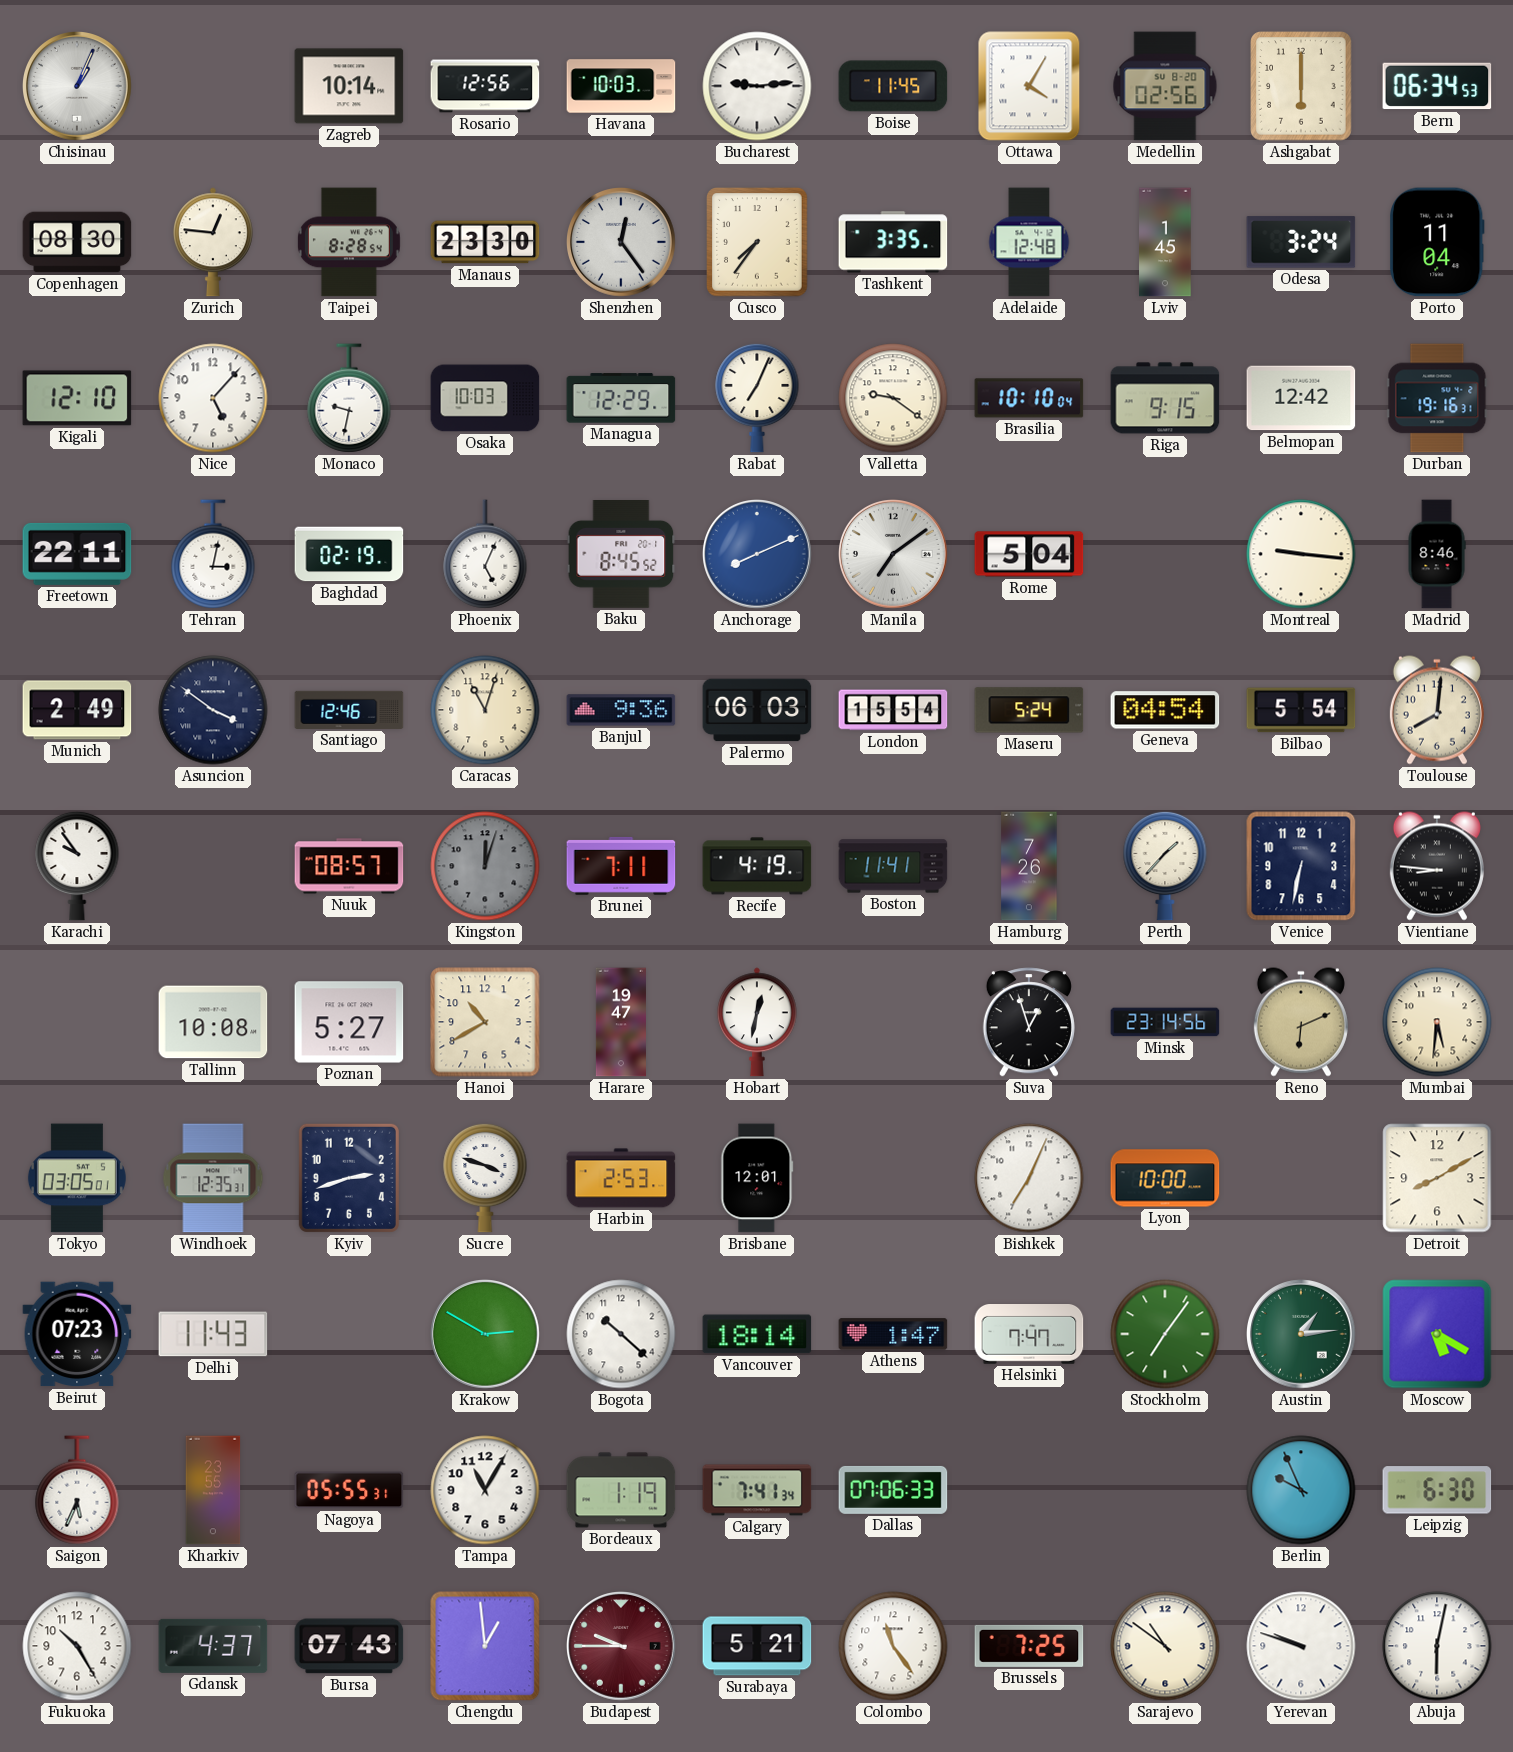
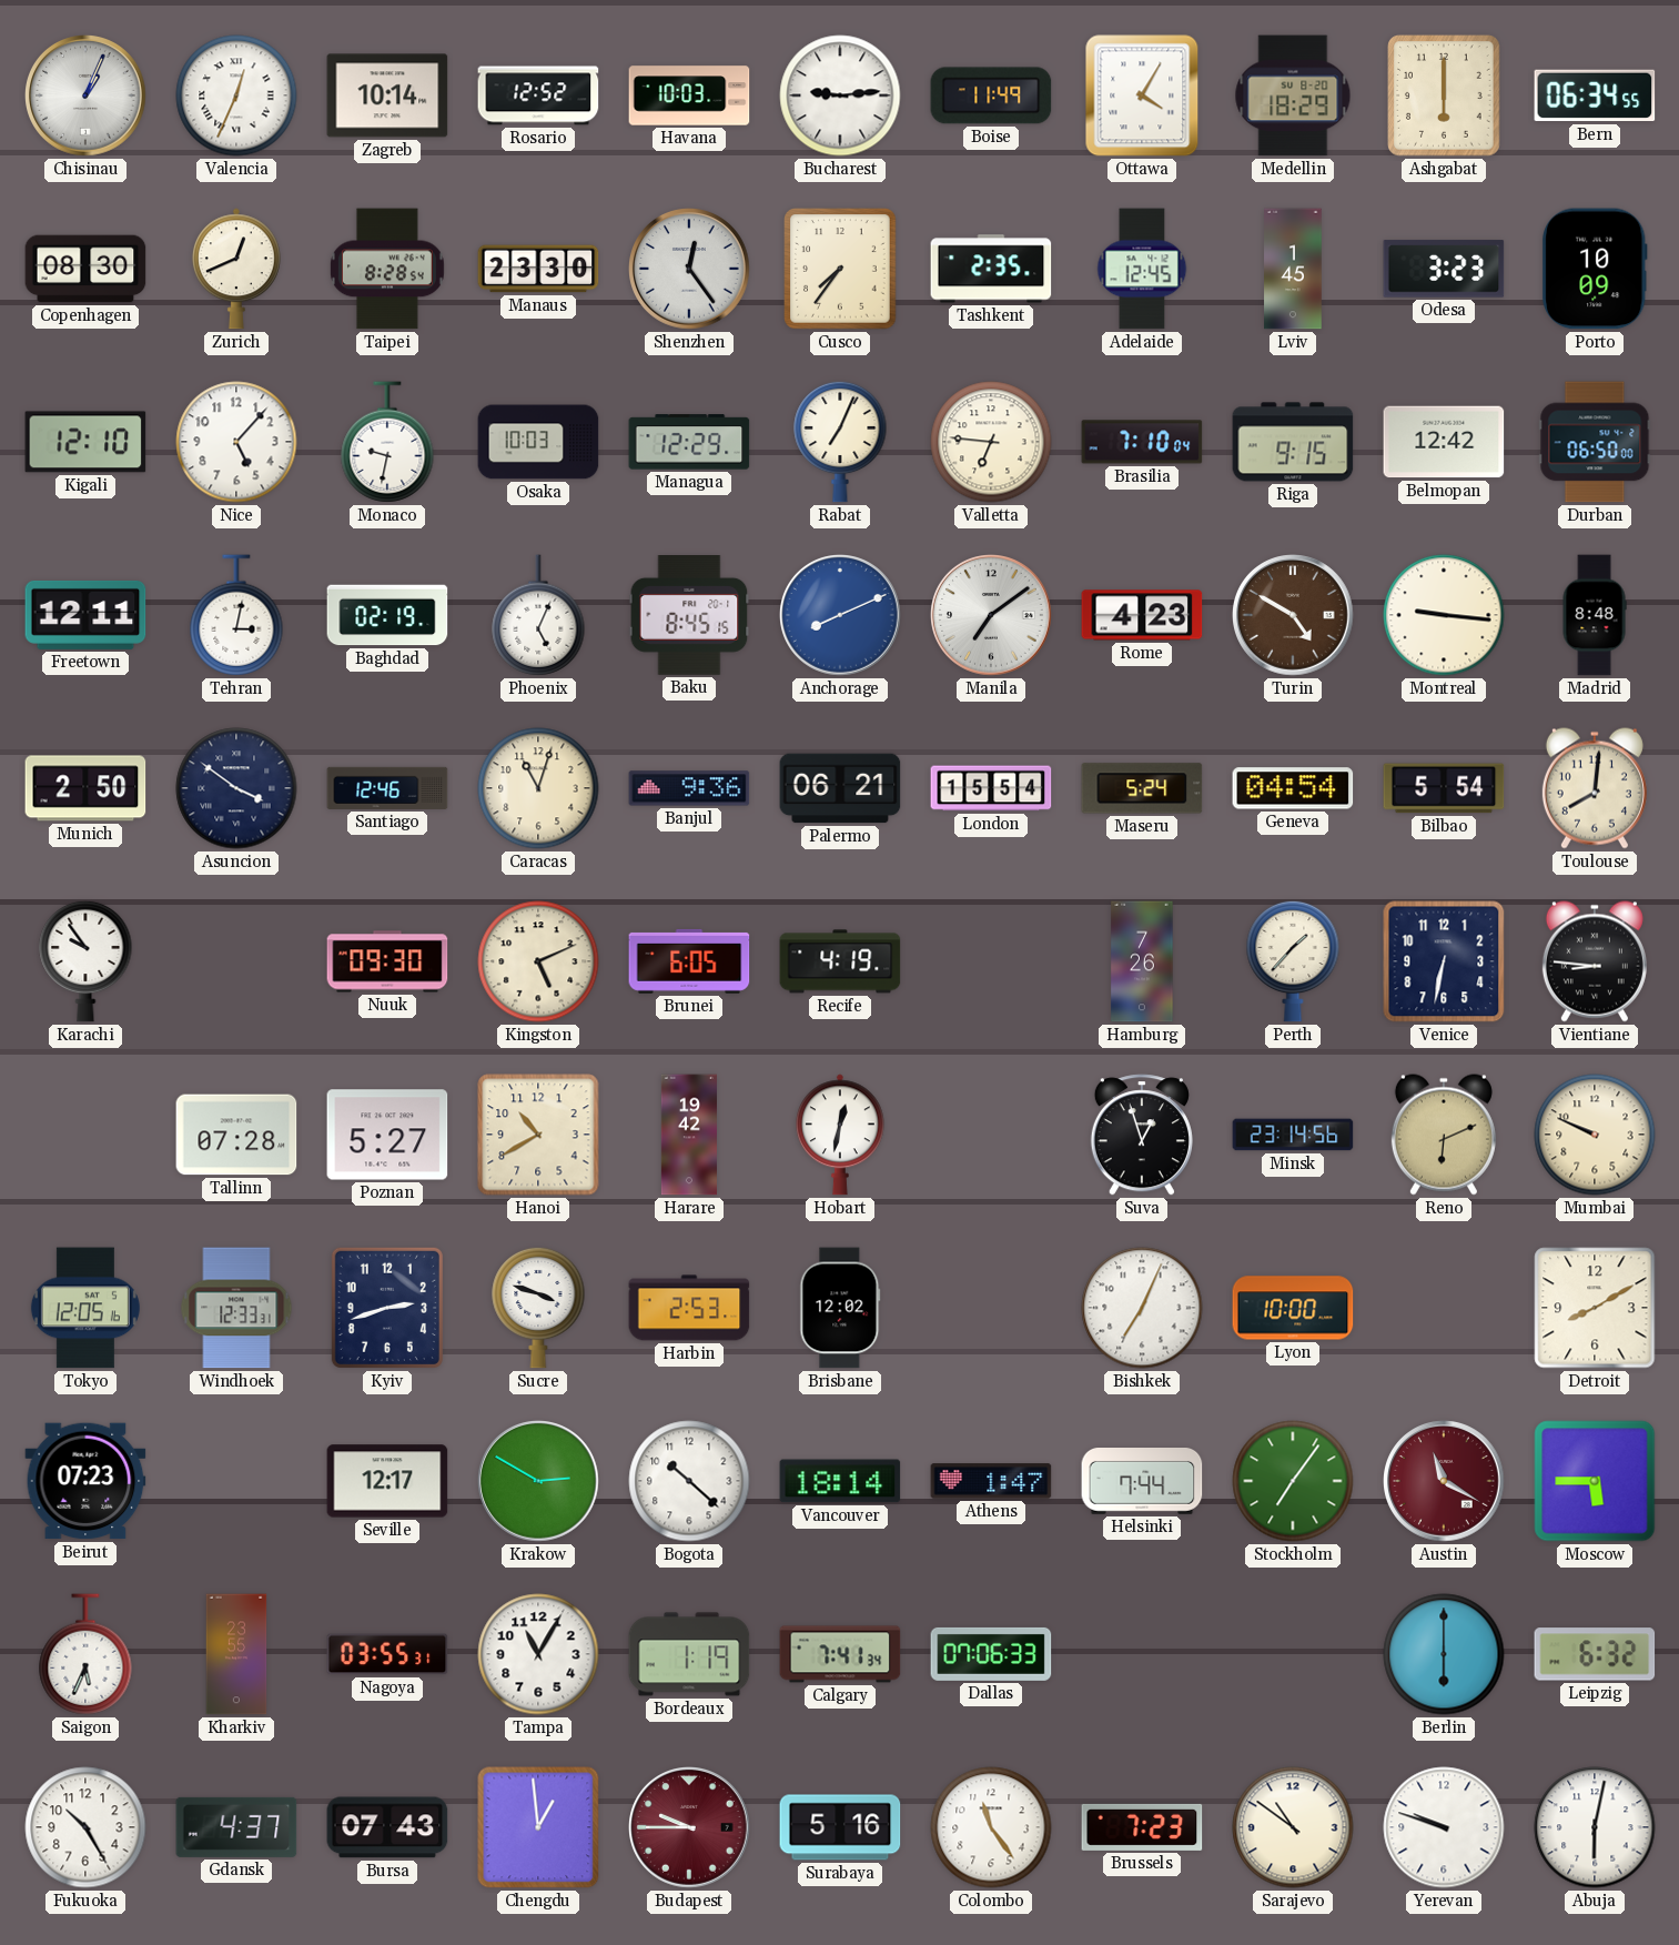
Valencia: none -> 12:34
Rosario: 12:56 -> 12:52
Boise: 11:45 -> 11:49
Medellin: 02:56 -> 18:29
Bern: 06:34:53 -> 06:34:55
Zurich: 12:46 -> 12:41
Tashkent: 3:35 -> 2:35
Adelaide: 12:48 -> 12:45
Odesa: 3:24 -> 3:23
Porto: 11:04 -> 10:09
Valletta: 9:21 -> 6:46
Brasilia: 10:10 -> 7:10
Durban: 19:16 -> 06:50
Freetown: 22:11 -> 12:11
Baku: 8:45:52 -> 8:45:15
Rome: 5:04 -> 4:23
Turin: none -> 4:50
Madrid: 8:46 -> 8:48
Munich: 2:49 -> 2:50
Palermo: 06:03 -> 06:21
Nuuk: 08:57 -> 09:30
Kingston: 12:03 -> 5:11
Kingston dial: grey -> cream
Brunei: 7:11 -> 6:05
Boston: 11:41 -> none
Tallinn: 10:08 -> 07:28
Harare: 19:47 -> 19:42
Mumbai: 5:31 -> 9:49
Tokyo: 03:05 -> 12:05
Windhoek: 12:35 -> 12:33
Brisbane: 12:01 -> 12:02
Delhi: 11:43 -> none
Seville: none -> 12:17
Helsinki: 7:47 -> 7:44
Austin: 1:14 -> 11:20
Austin dial: green -> burgundy
Moscow: 5:20 -> 5:45
Nagoya: 05:55 -> 03:55
Berlin: 9:56 -> 6:00
Leipzig: 6:30 -> 6:32
Surabaya: 5:21 -> 5:16
Brussels: 7:25 -> 7:23
